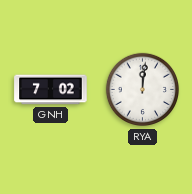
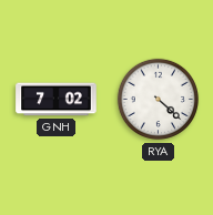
RYA: 12:01 -> 4:22
